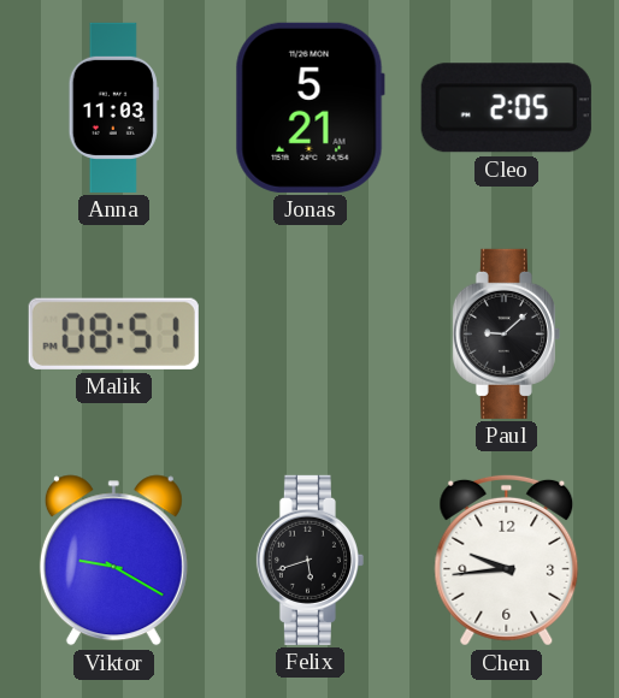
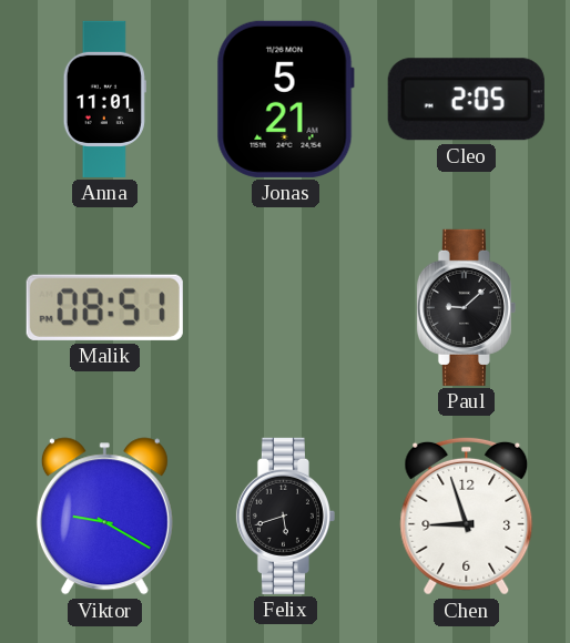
Anna: 11:03 -> 11:01
Chen: 9:44 -> 8:57
